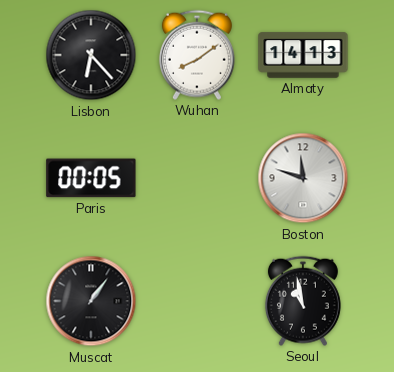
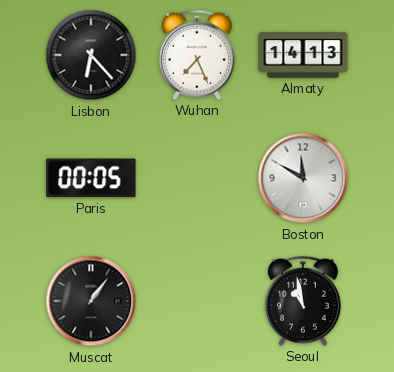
Wuhan: 8:09 -> 7:26
Boston: 11:48 -> 11:50
